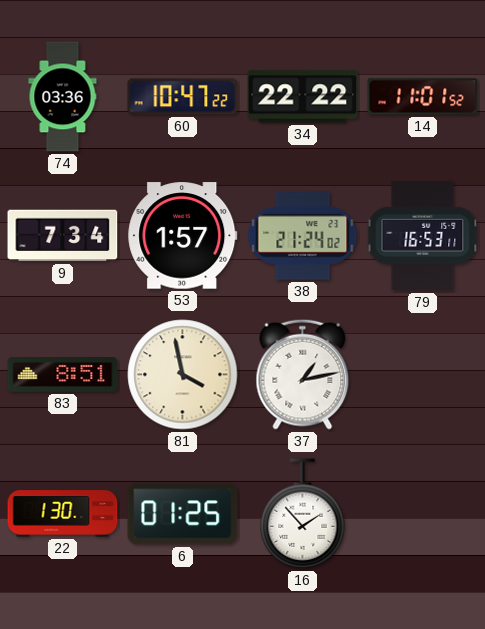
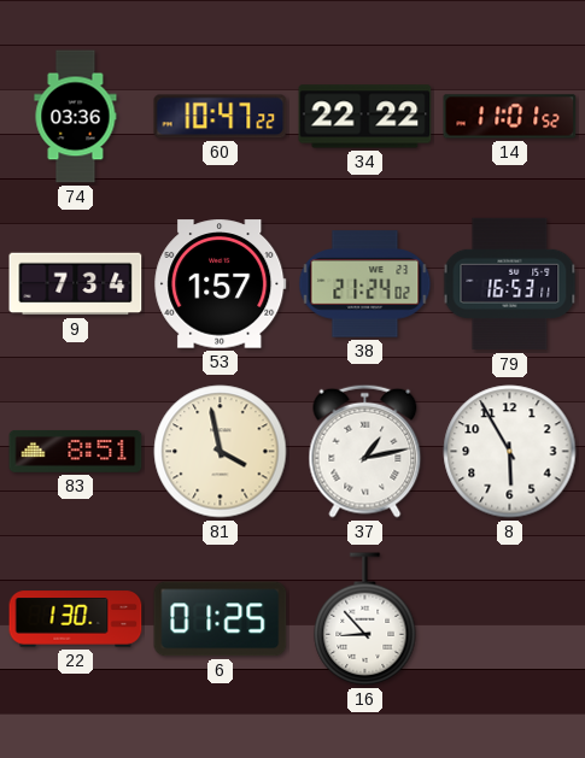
8: none -> 5:55
16: 1:53 -> 8:53
